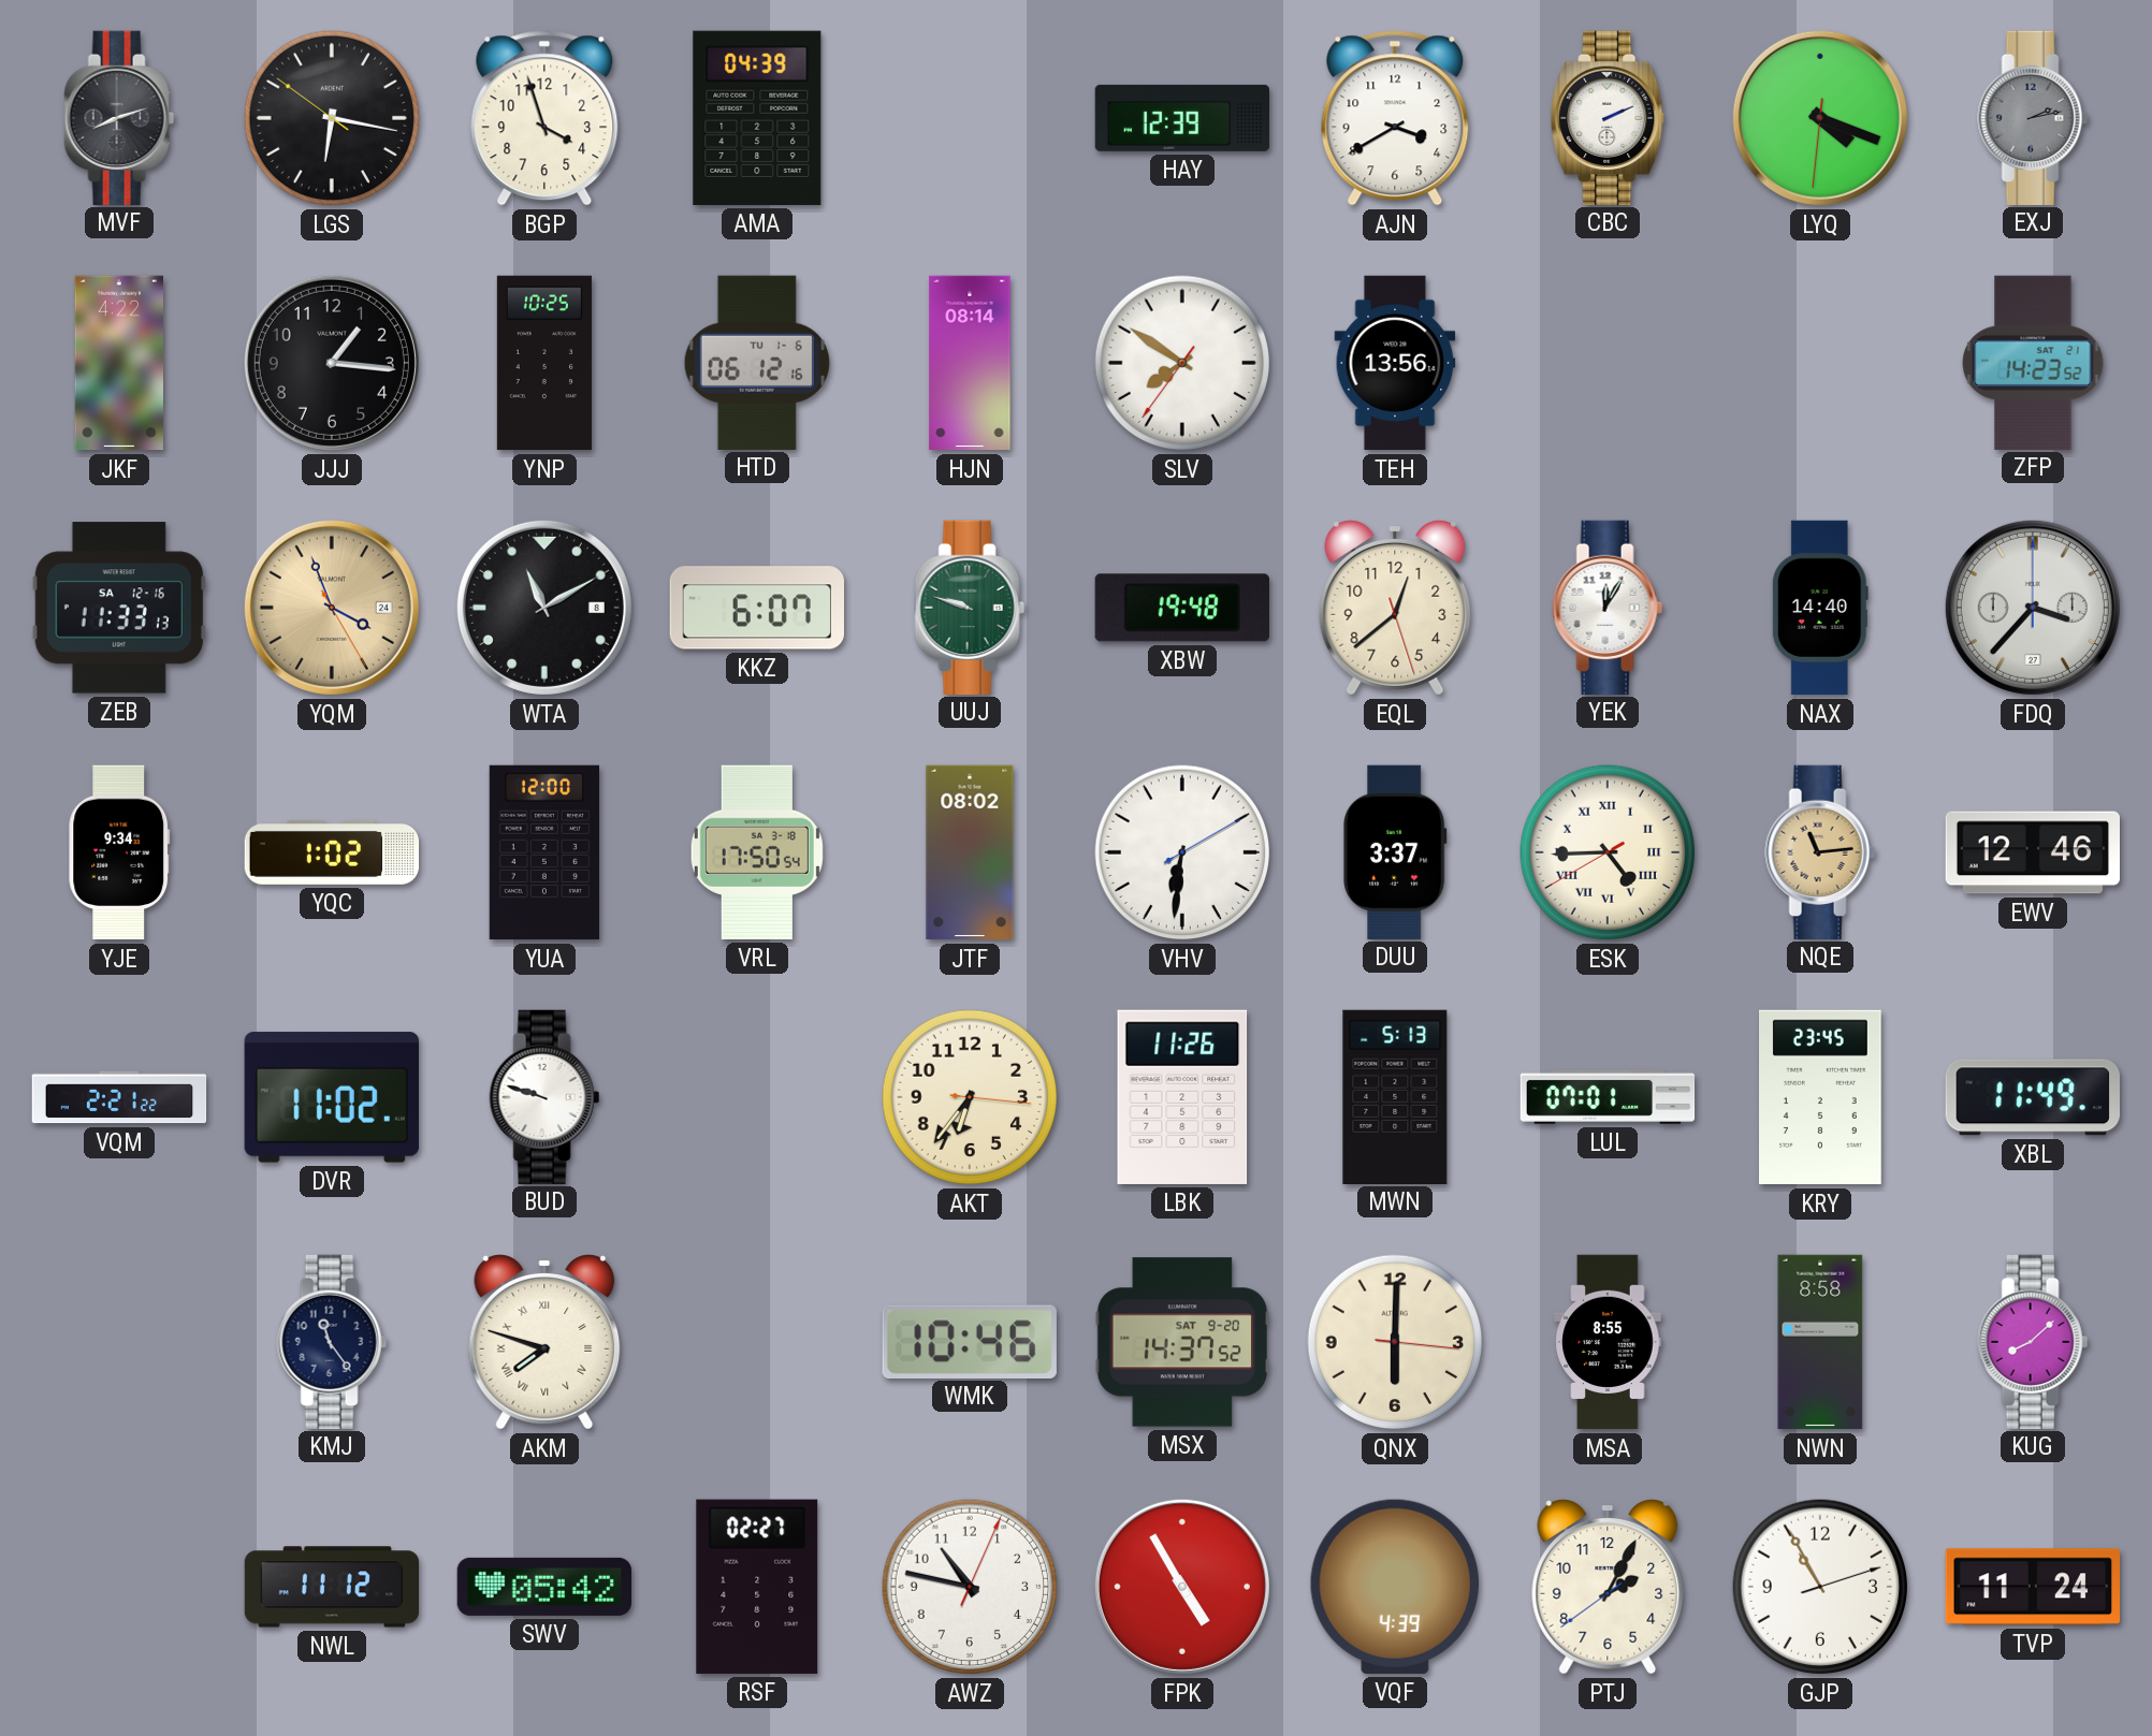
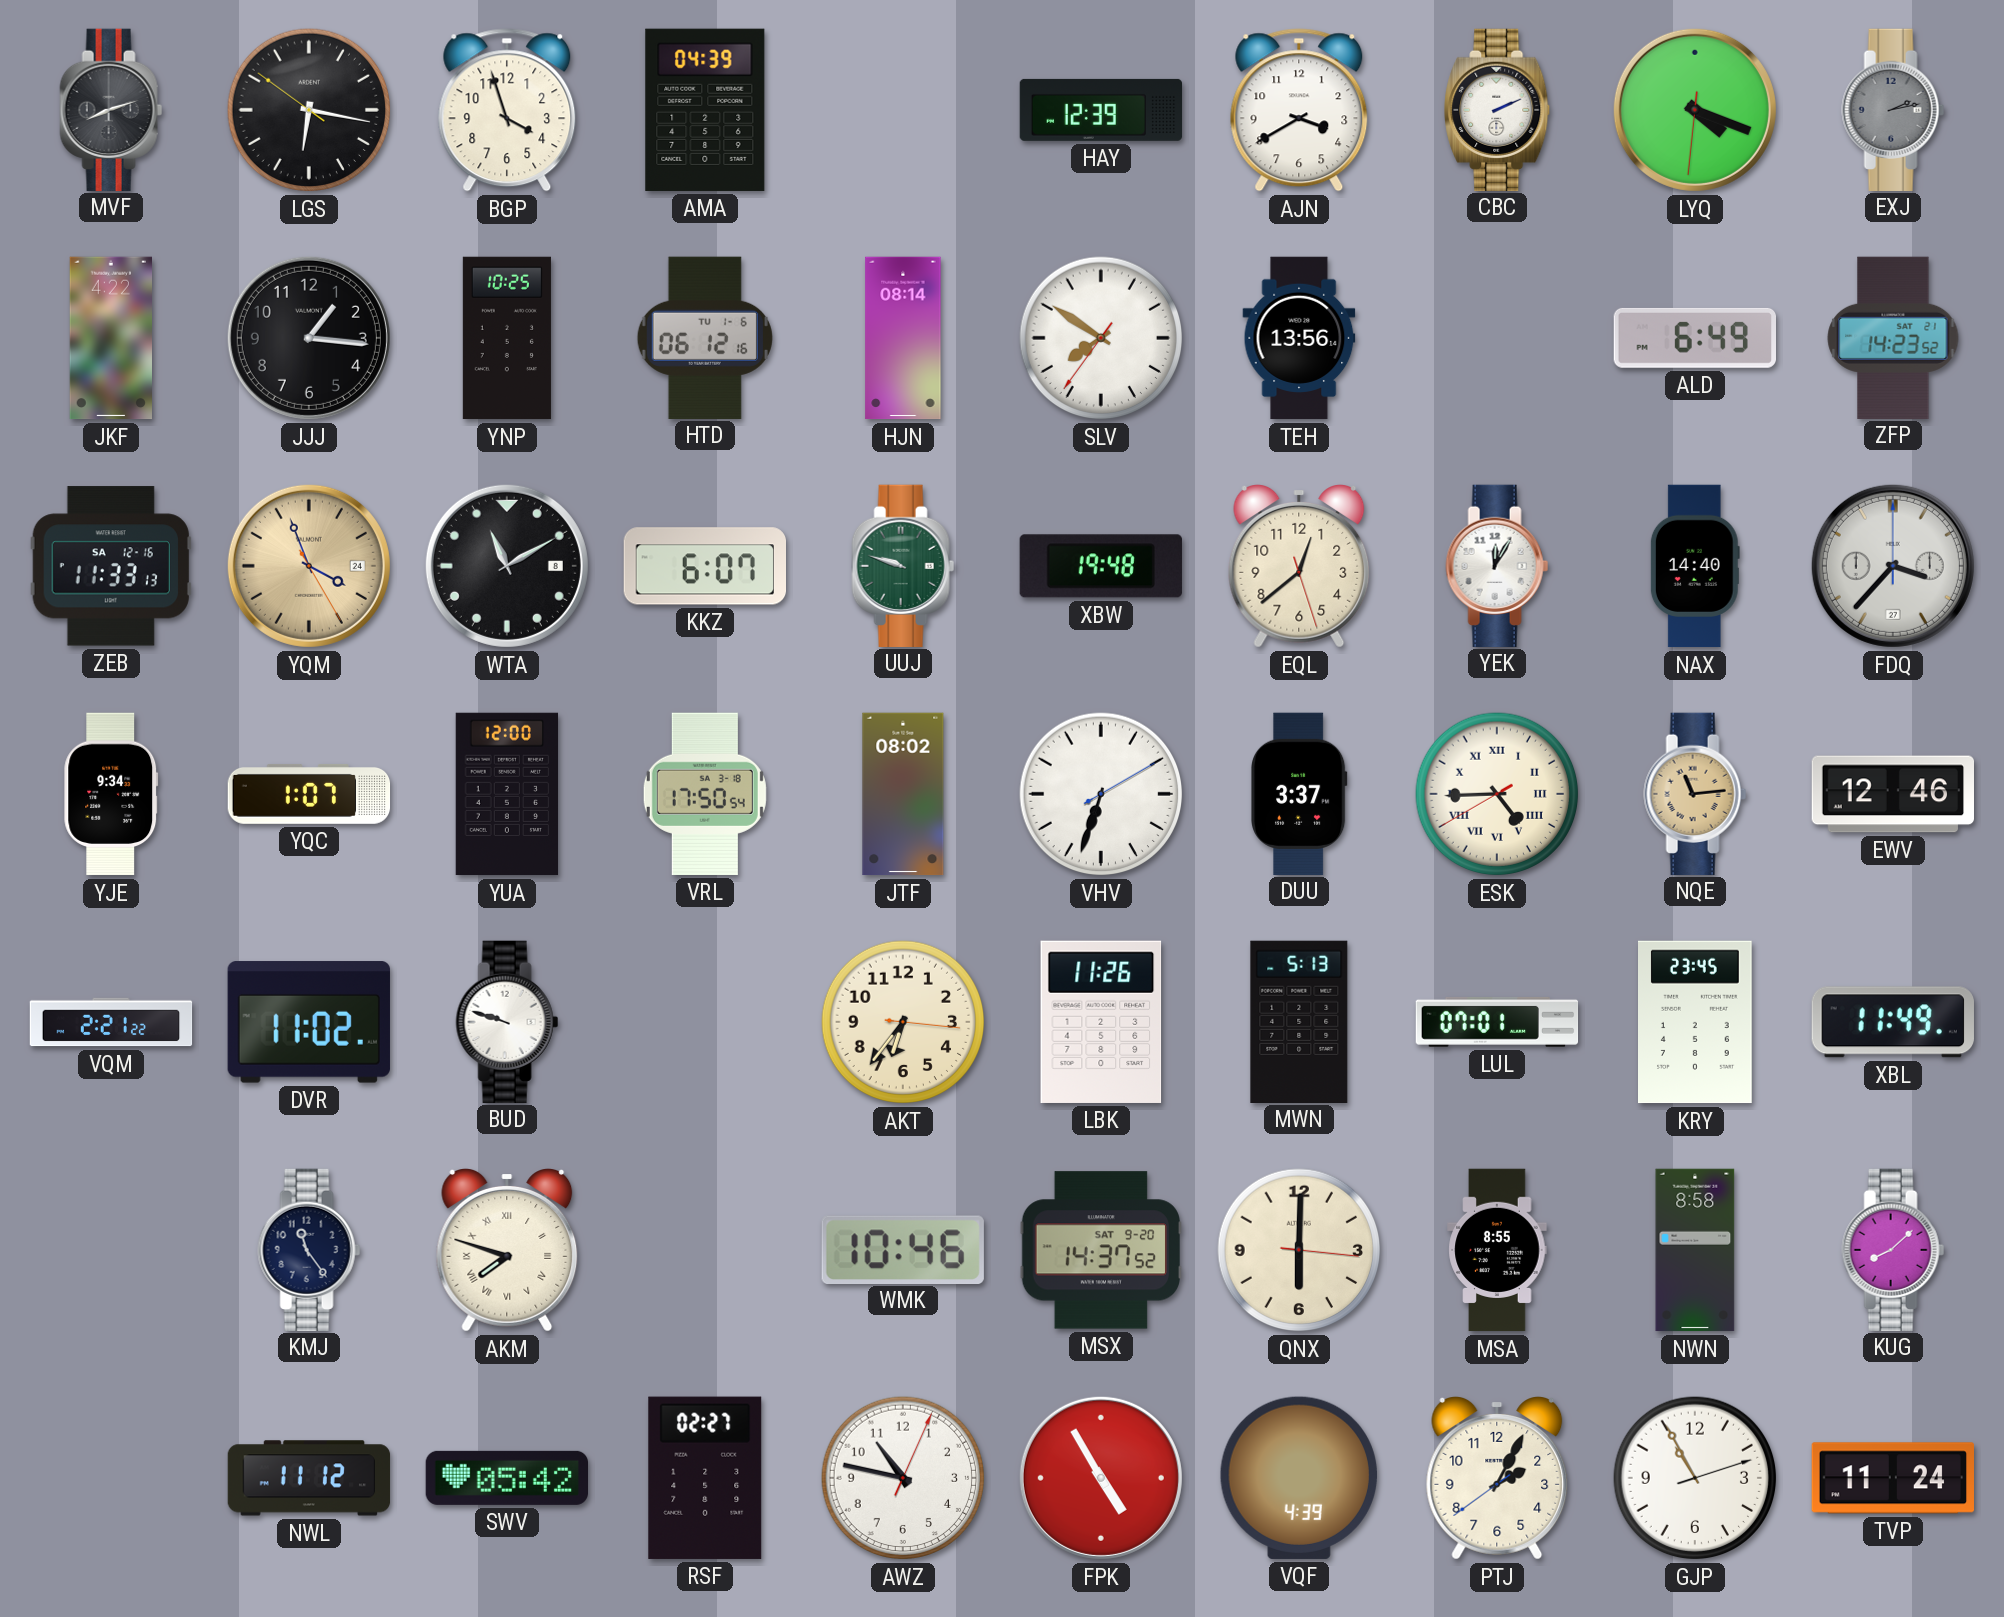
ALD: none -> 6:49
YQC: 1:02 -> 1:07
VHV: 6:31 -> 6:33
